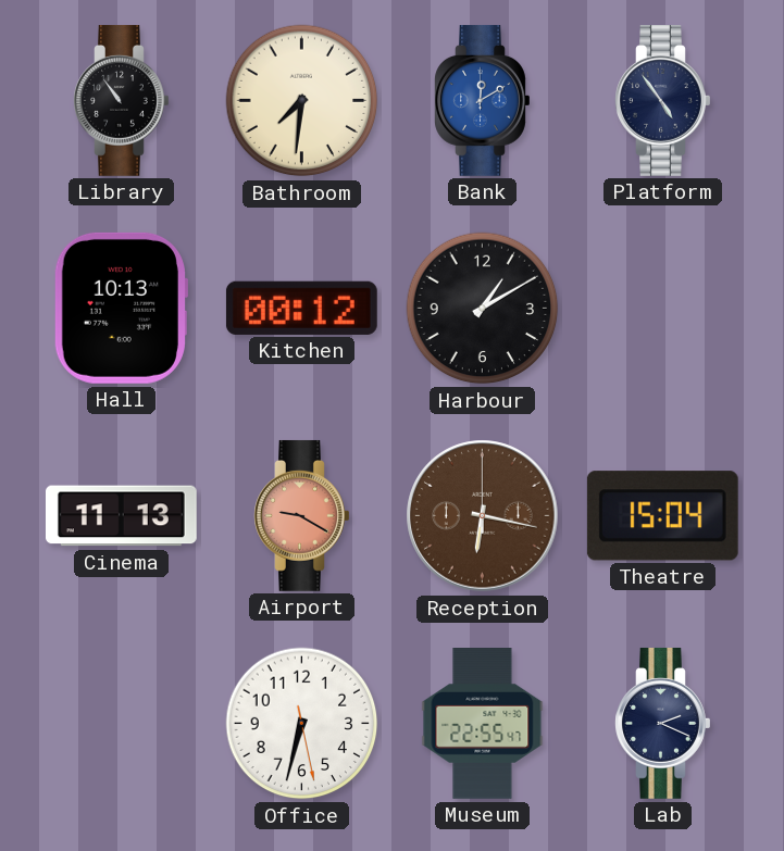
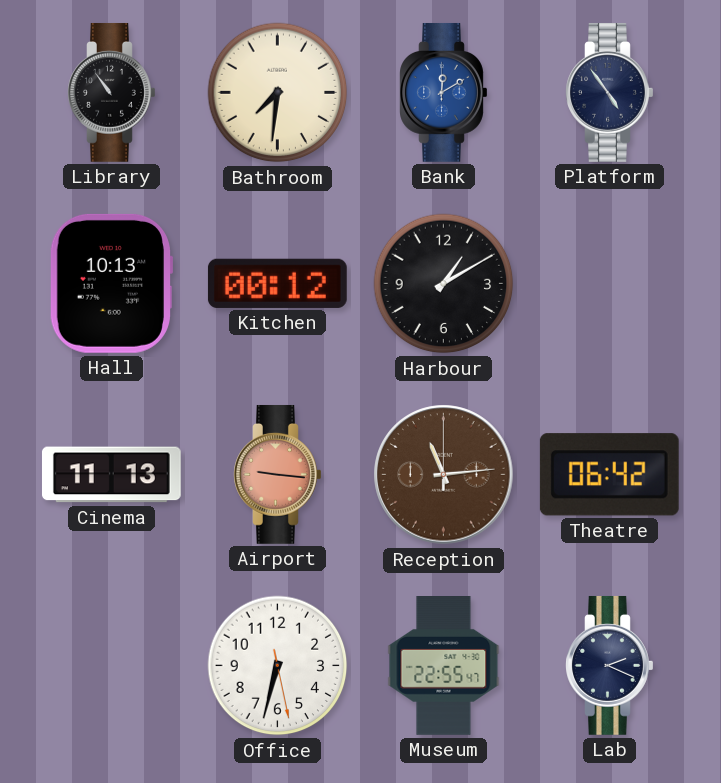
Airport: 9:20 -> 9:16
Reception: 6:17 -> 11:14
Theatre: 15:04 -> 06:42
